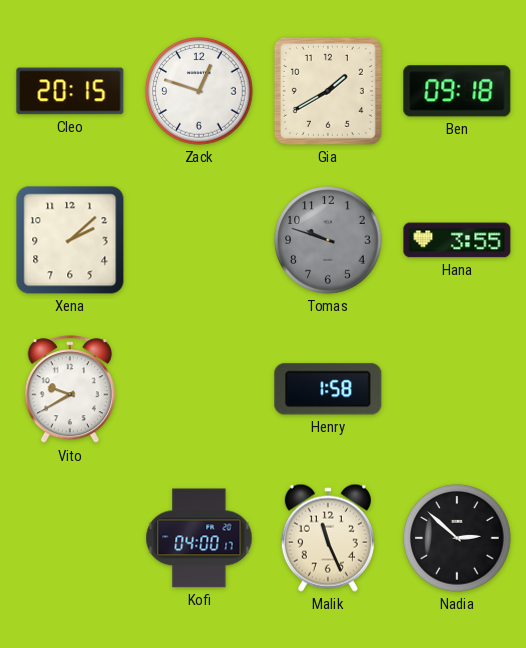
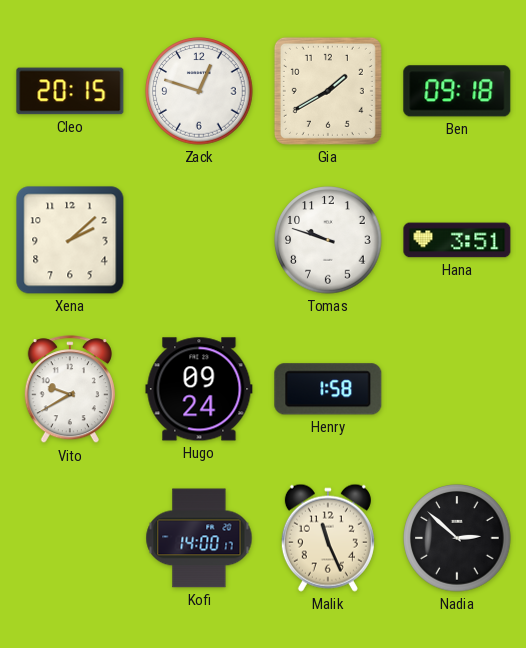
Tomas dial: grey -> white
Hana: 3:55 -> 3:51
Hugo: none -> 09:24
Kofi: 04:00 -> 14:00
